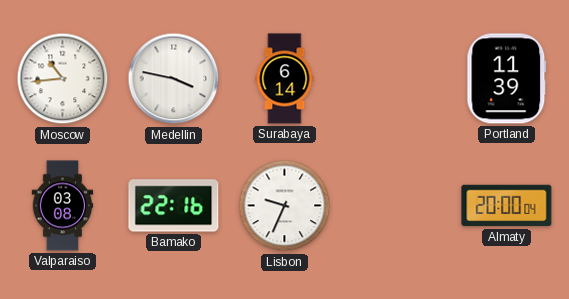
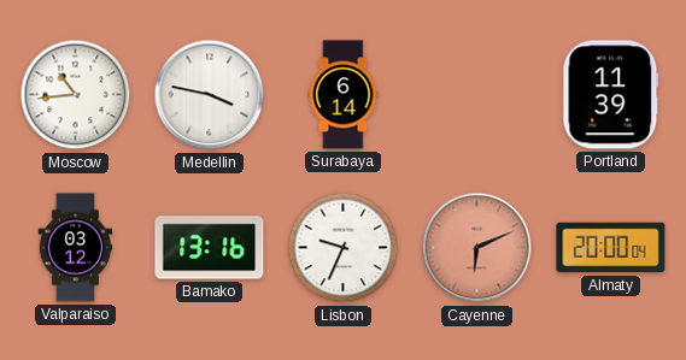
Valparaiso: 03:08 -> 03:12
Bamako: 22:16 -> 13:16
Cayenne: none -> 6:11
